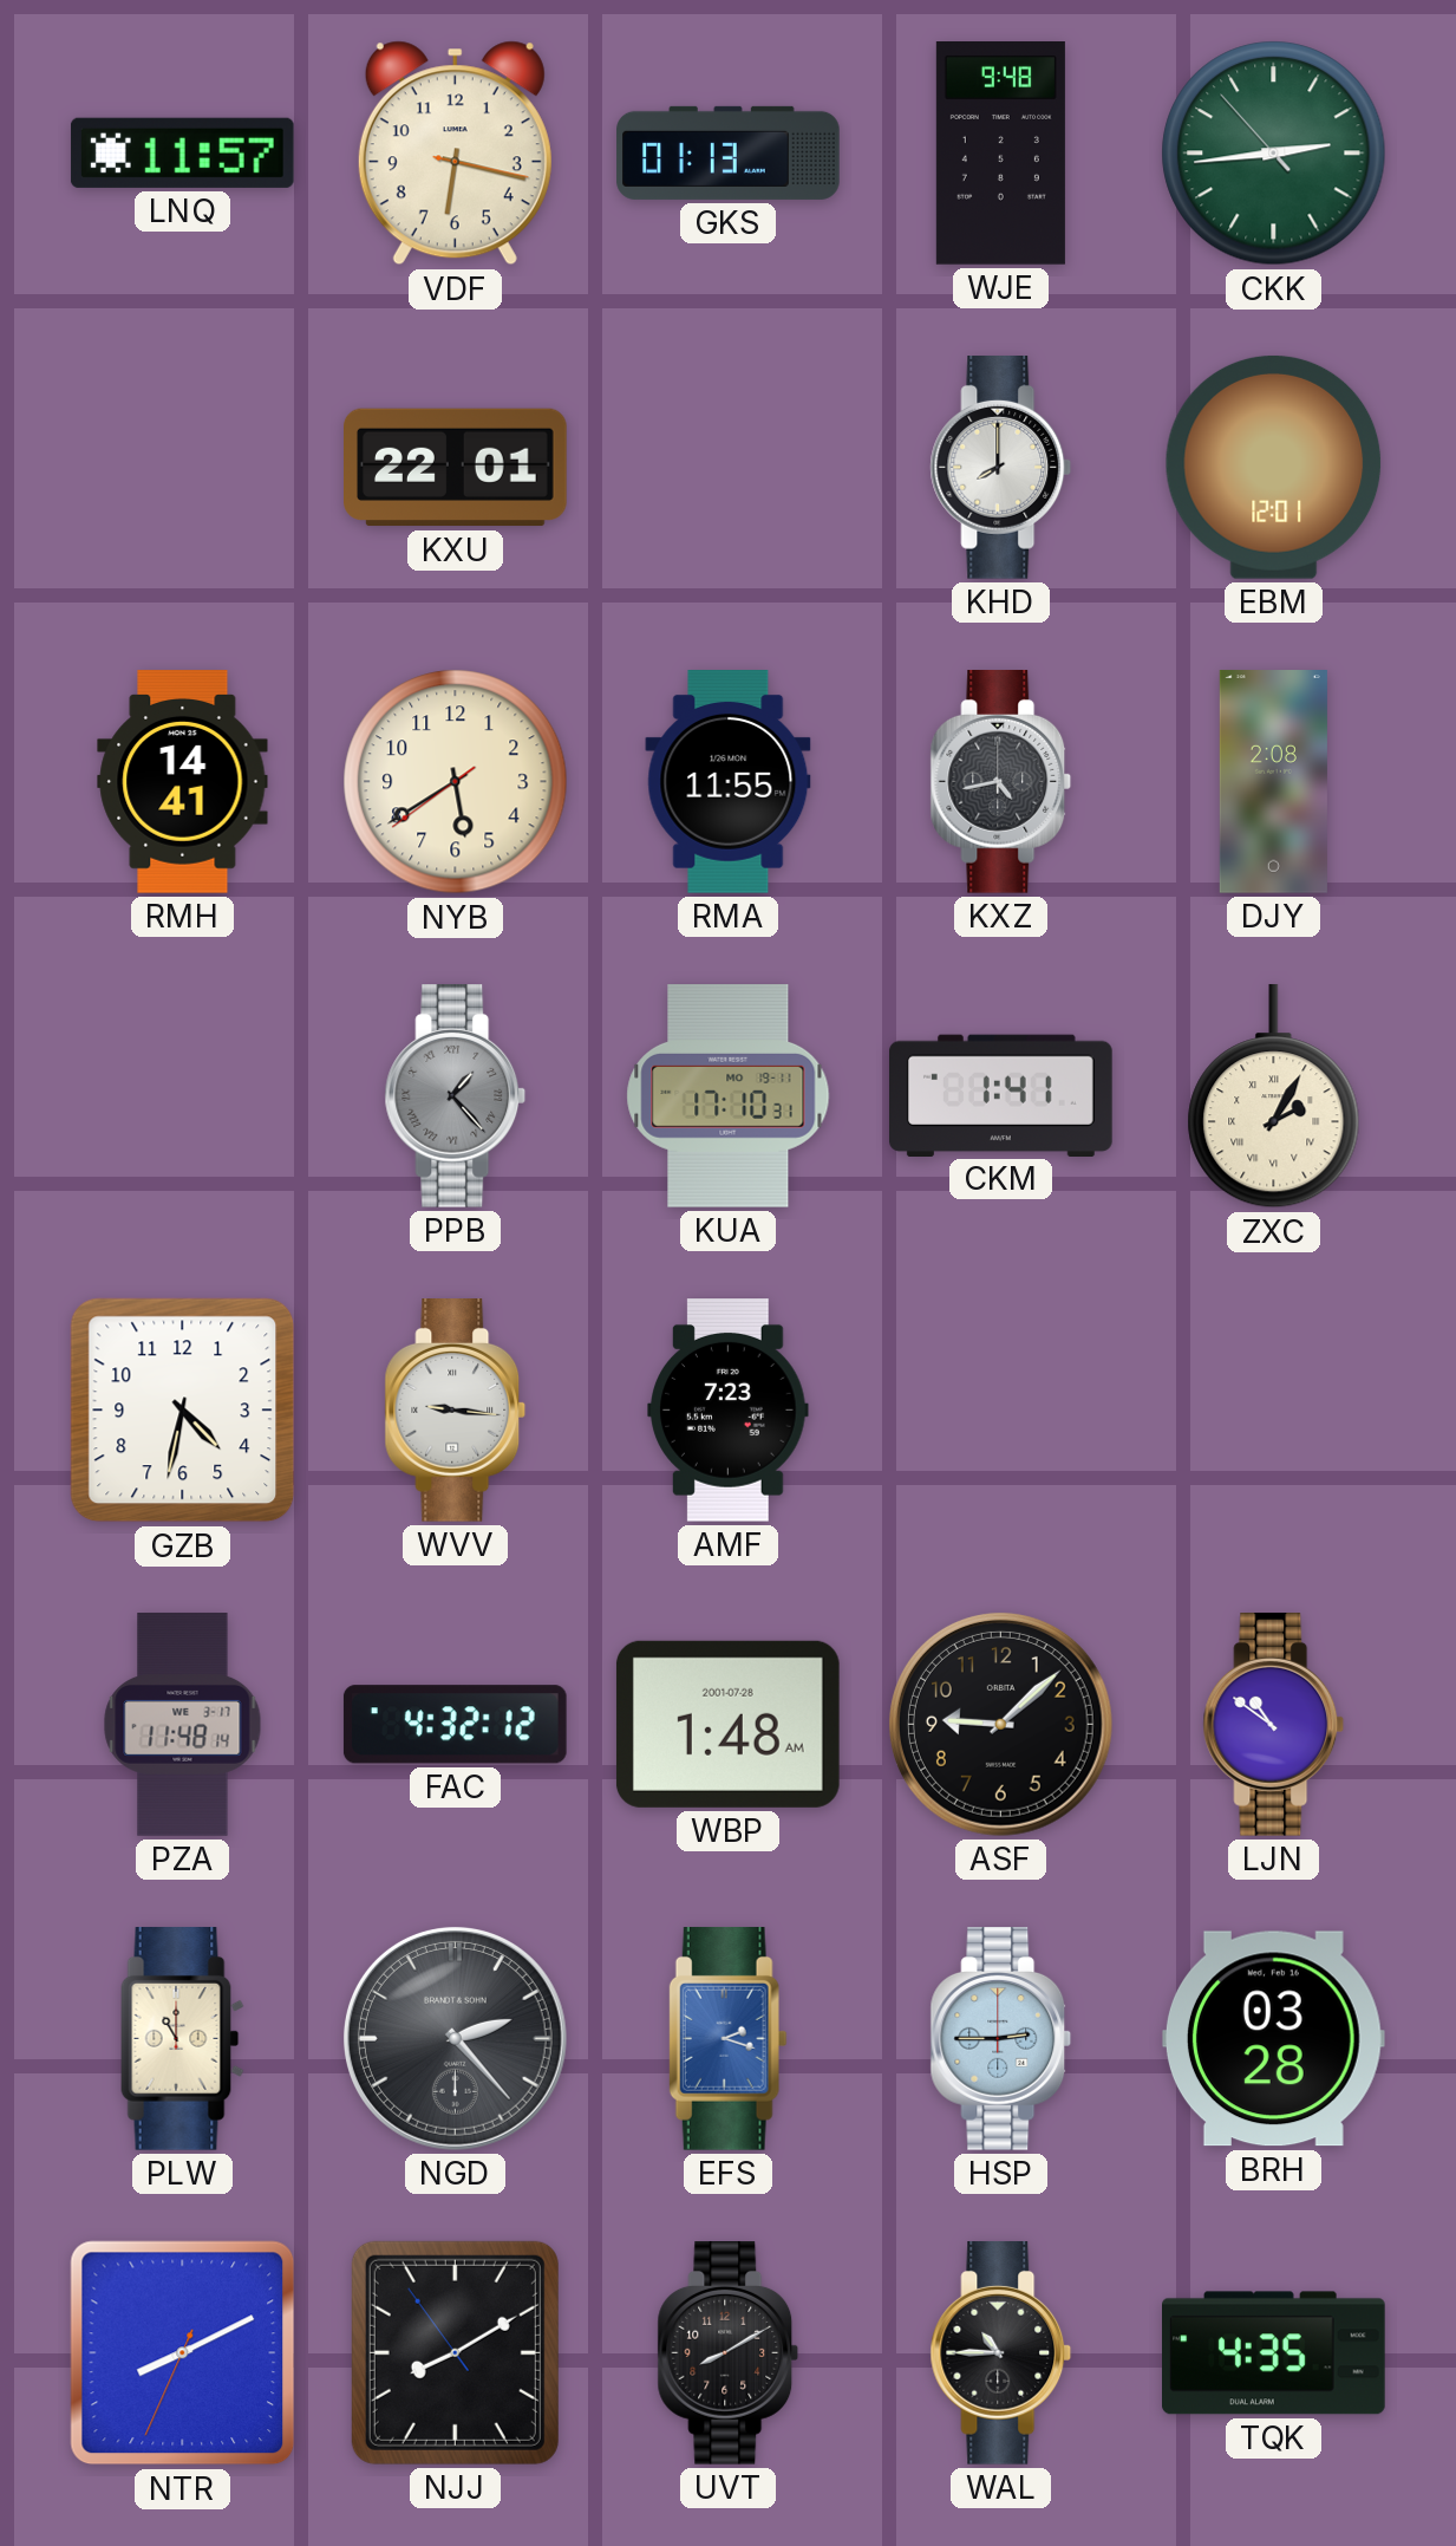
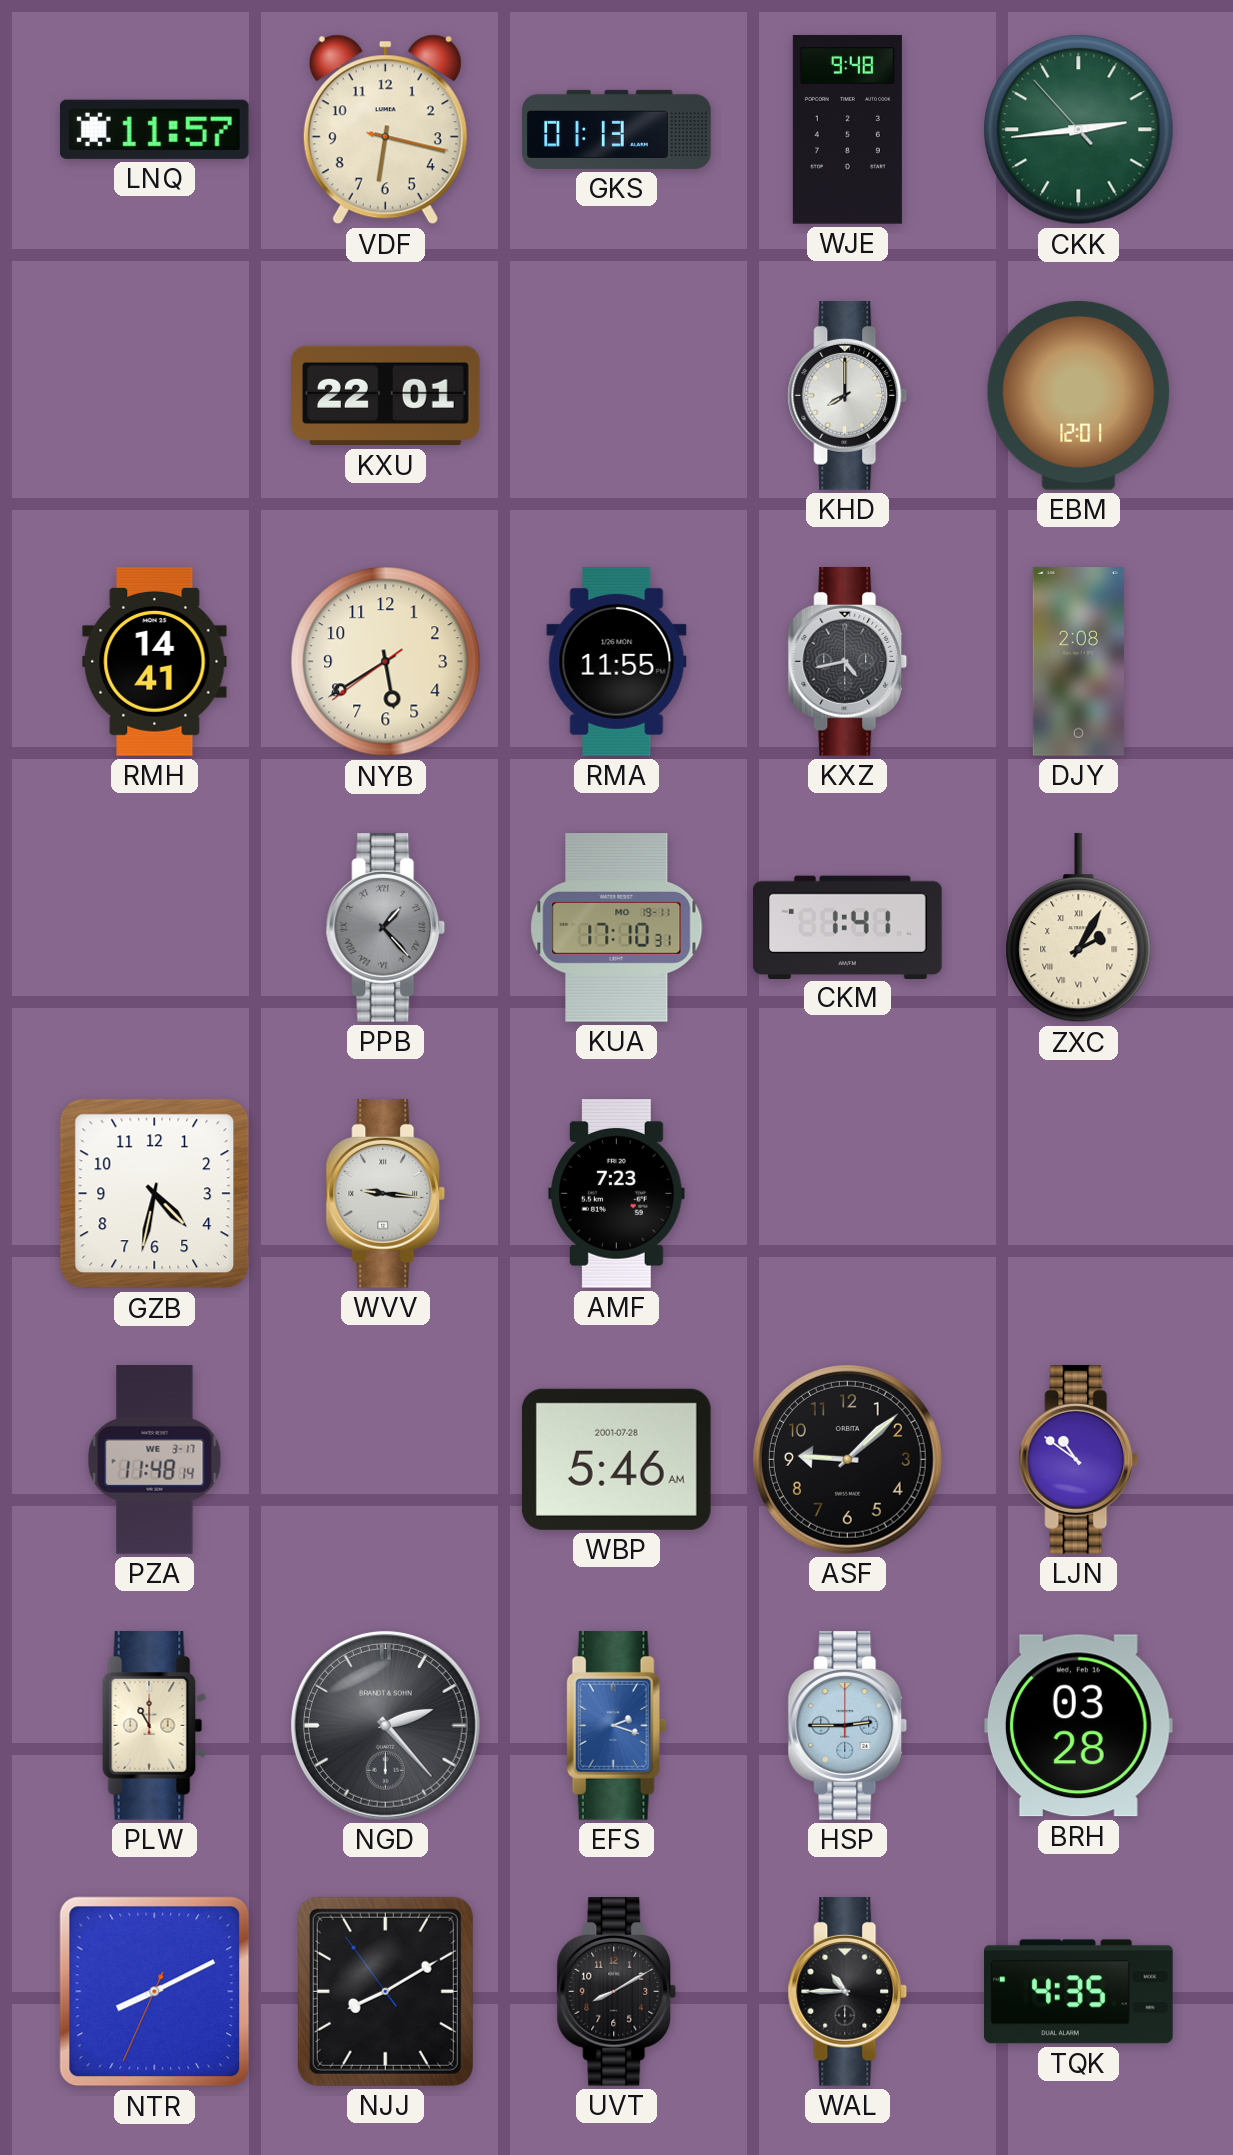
FAC: 4:32 -> none
WBP: 1:48 -> 5:46
